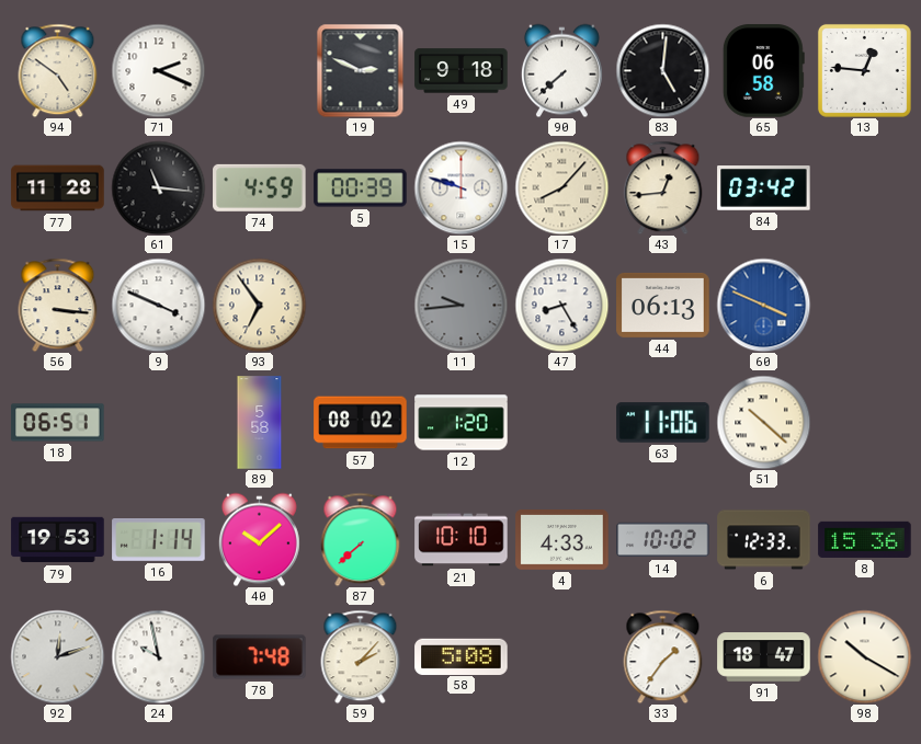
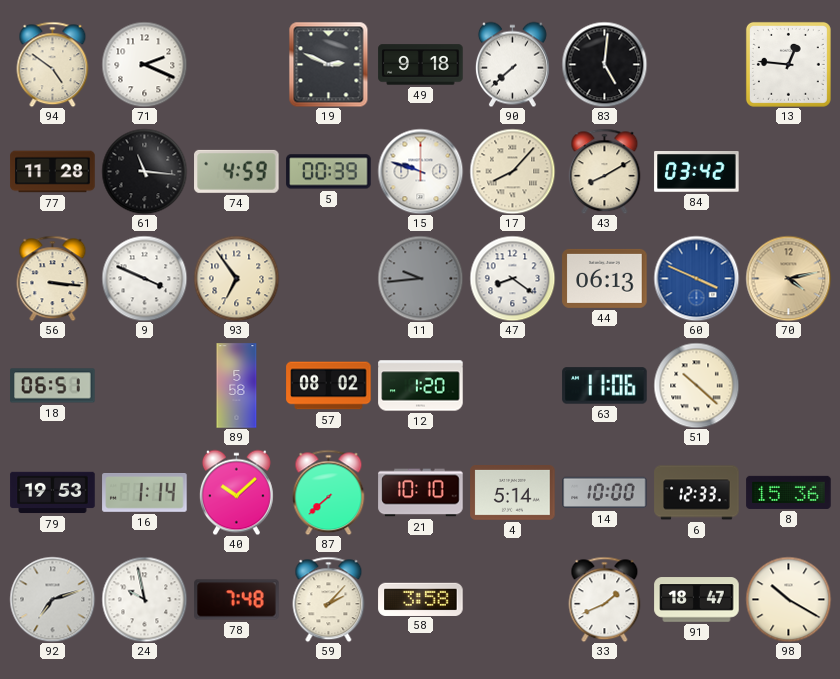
65: 06:58 -> none
43: 12:44 -> 8:10
47: 8:25 -> 8:21
70: none -> 4:13
4: 4:33 -> 5:14
14: 10:02 -> 10:00
92: 12:12 -> 7:12
58: 5:08 -> 3:58
33: 1:36 -> 1:41
